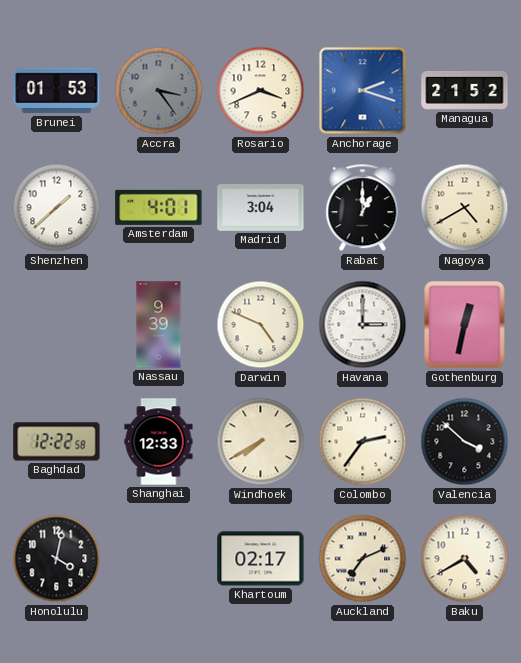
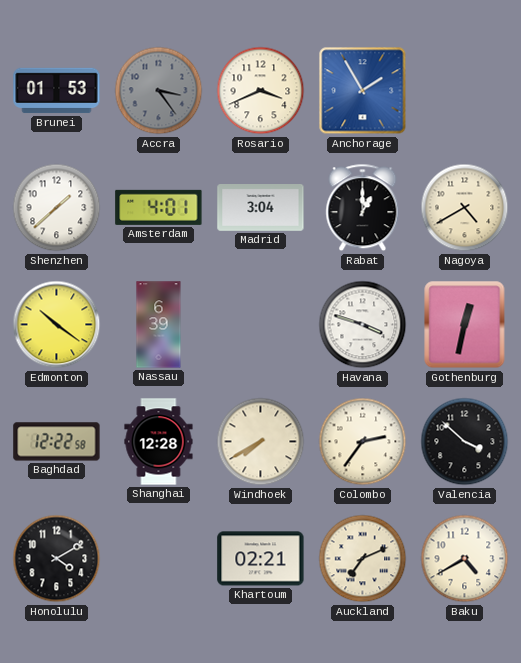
Anchorage: 2:18 -> 1:55
Managua: 21:52 -> none
Edmonton: none -> 10:21
Nassau: 9:39 -> 6:39
Darwin: 4:49 -> none
Havana: 3:00 -> 3:48
Shanghai: 12:33 -> 12:28
Honolulu: 4:02 -> 4:10
Khartoum: 02:17 -> 02:21
